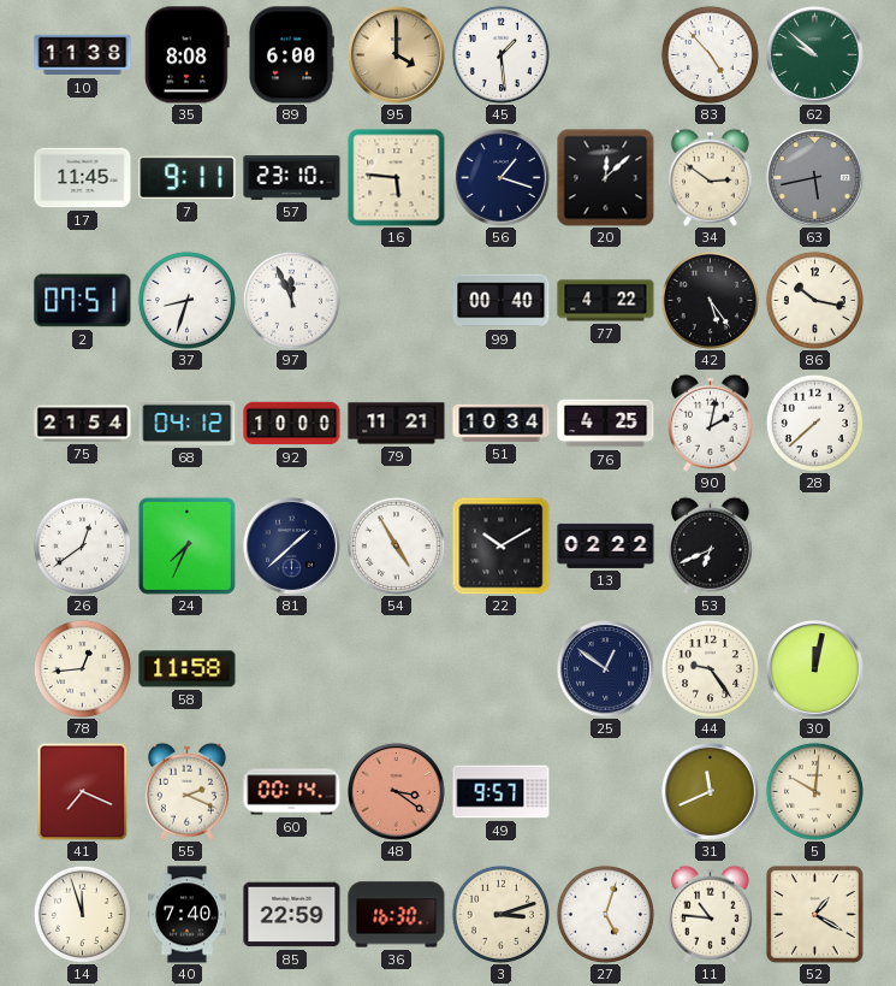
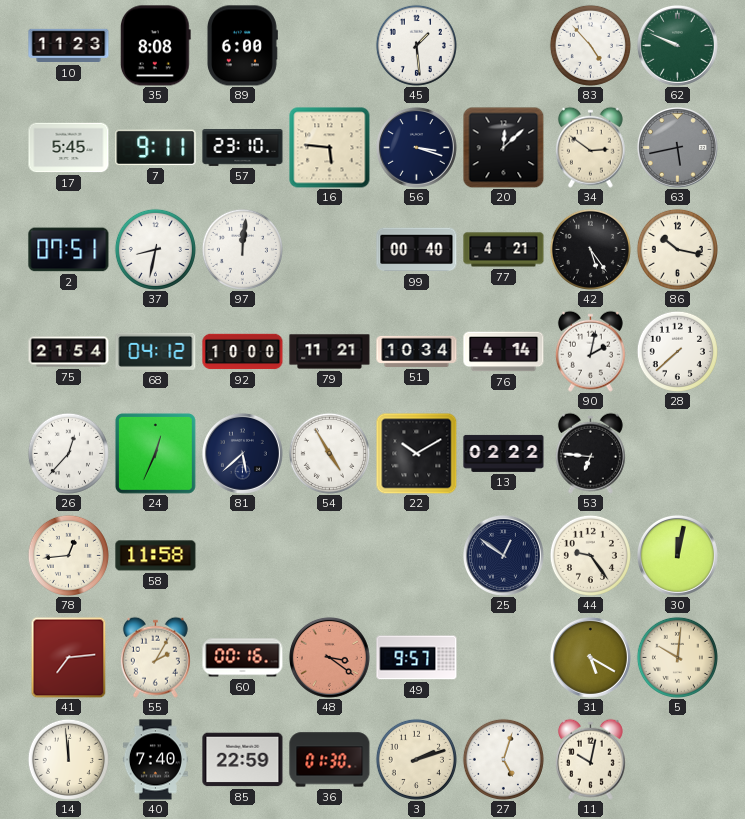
10: 11:38 -> 11:23
95: 4:00 -> none
62: 9:52 -> 9:49
17: 11:45 -> 5:45
56: 1:18 -> 3:18
37: 8:33 -> 8:32
97: 11:56 -> 12:01
77: 4:22 -> 4:21
76: 4:25 -> 4:14
26: 12:39 -> 12:37
24: 7:34 -> 12:34
81: 1:38 -> 5:38
53: 6:41 -> 6:46
41: 7:19 -> 7:14
55: 2:19 -> 2:05
60: 00:14 -> 00:16
31: 11:41 -> 5:20
14: 11:57 -> 11:59
36: 16:30 -> 01:30
3: 3:12 -> 2:12
11: 10:46 -> 10:02
52: 1:20 -> none
